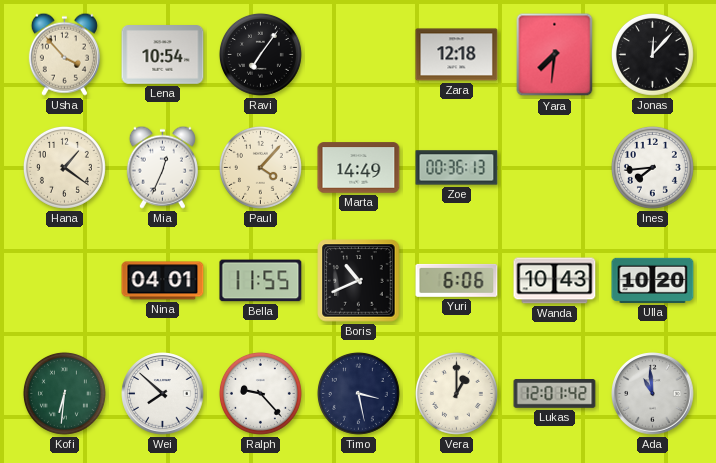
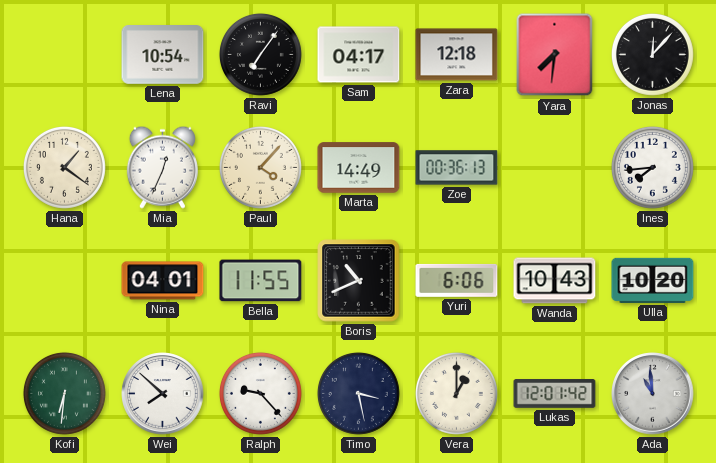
Usha: 3:53 -> none
Sam: none -> 04:17
